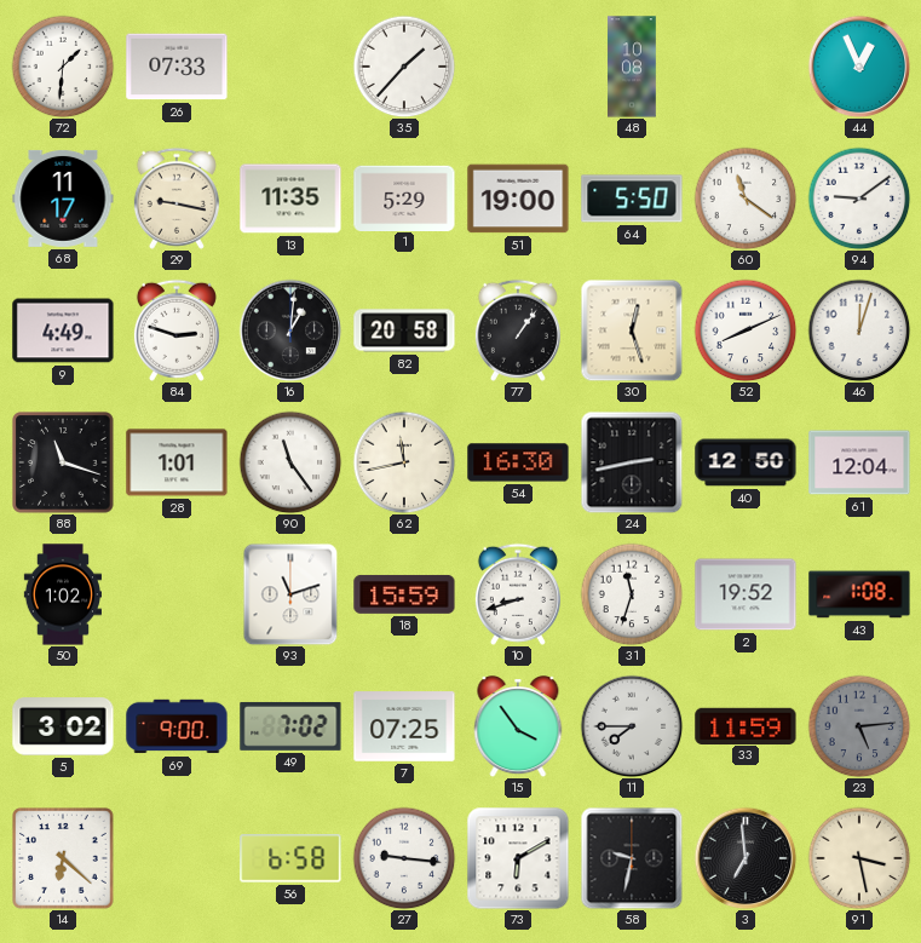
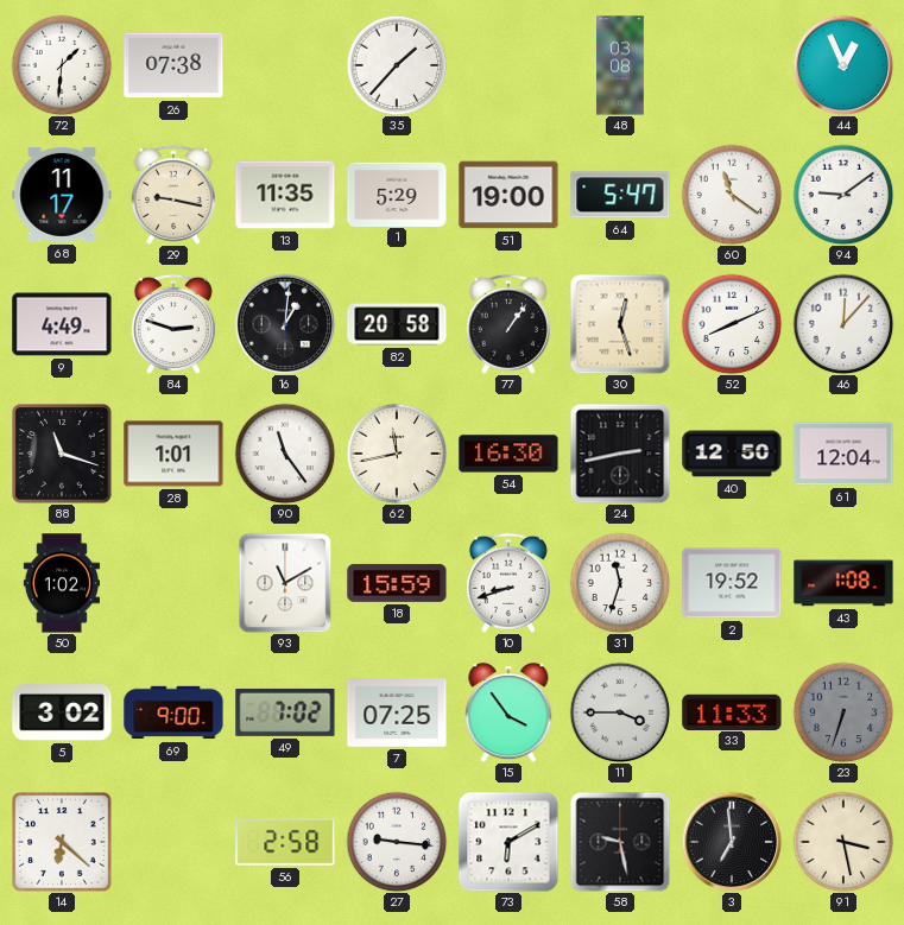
26: 07:33 -> 07:38
48: 10:08 -> 03:08
64: 5:50 -> 5:47
46: 12:03 -> 12:07
93: 11:12 -> 11:10
11: 7:45 -> 3:45
33: 11:59 -> 11:33
23: 5:14 -> 6:33
56: 6:58 -> 2:58
58: 9:32 -> 9:28
